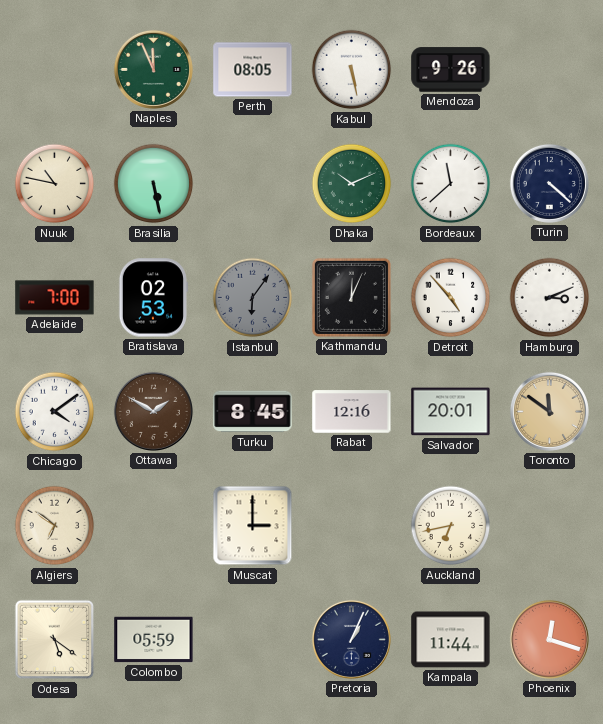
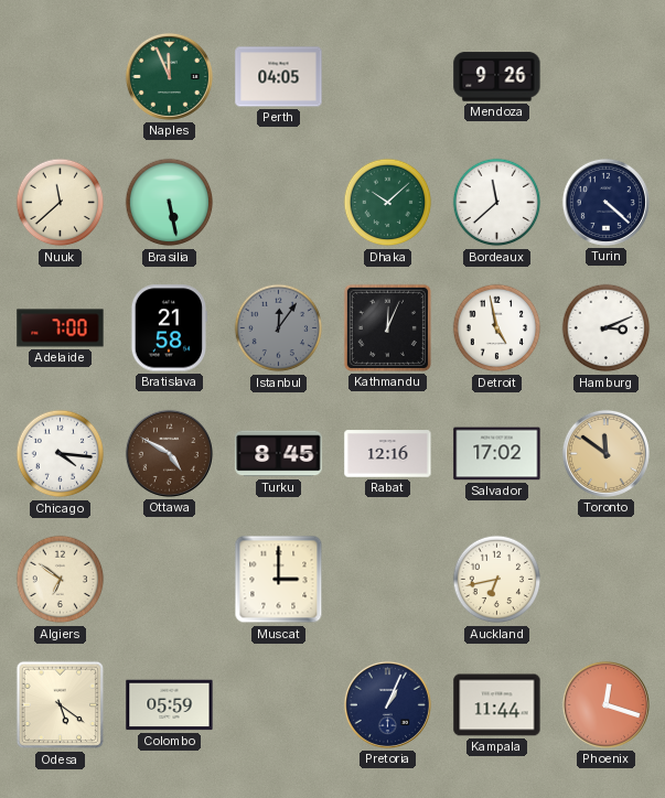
Perth: 08:05 -> 04:05
Kabul: 5:28 -> none
Nuuk: 10:47 -> 11:38
Dhaka: 10:11 -> 10:08
Bratislava: 02:53 -> 21:58
Istanbul: 6:06 -> 12:06
Detroit: 4:53 -> 4:58
Chicago: 4:09 -> 4:16
Ottawa: 1:50 -> 4:50
Salvador: 20:01 -> 17:02
